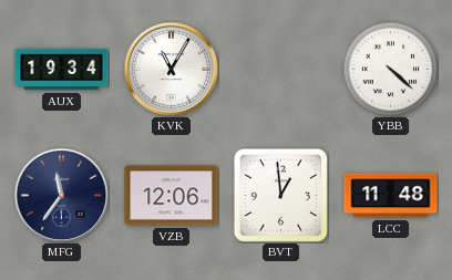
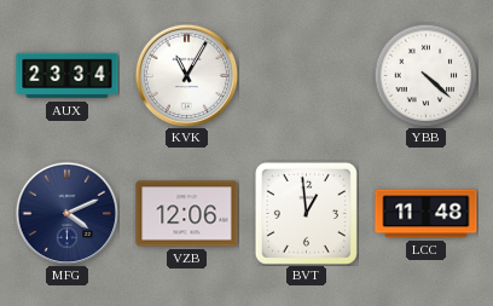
AUX: 19:34 -> 23:34
MFG: 11:36 -> 4:11
